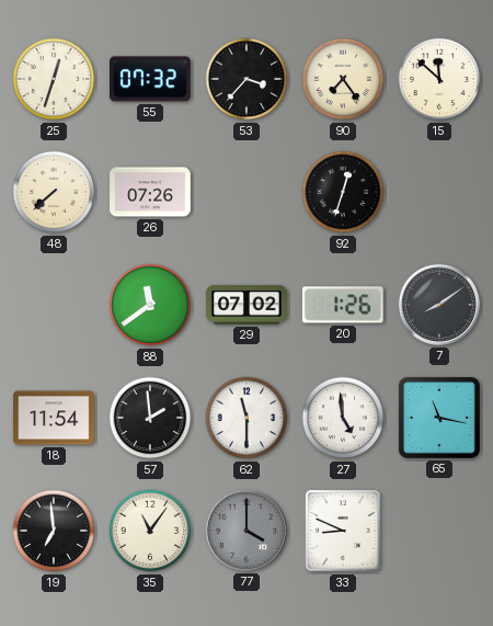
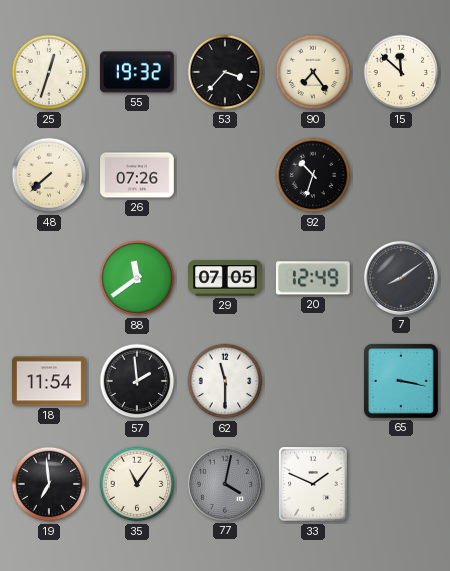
55: 07:32 -> 19:32
92: 12:33 -> 10:33
29: 07:02 -> 07:05
20: 1:26 -> 12:49
27: 4:59 -> none
65: 11:17 -> 3:17
77: 4:00 -> 4:02
33: 8:49 -> 1:49
